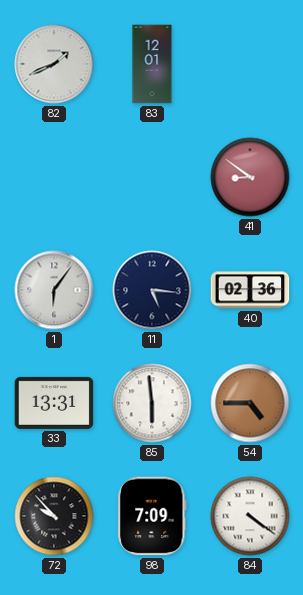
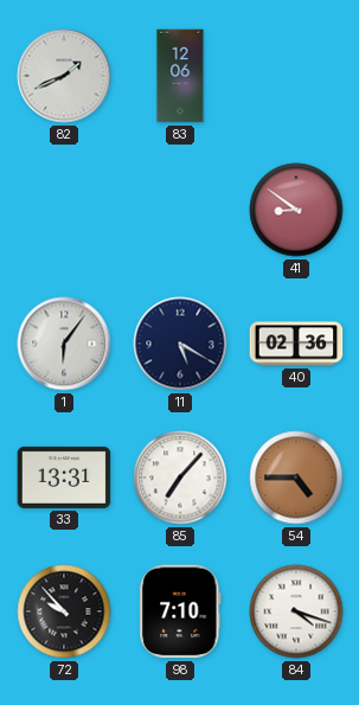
83: 12:01 -> 12:06
11: 5:16 -> 5:20
85: 5:59 -> 7:07
98: 7:09 -> 7:10
84: 4:21 -> 4:18
